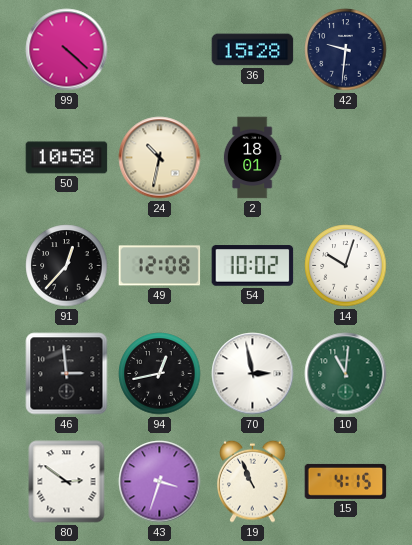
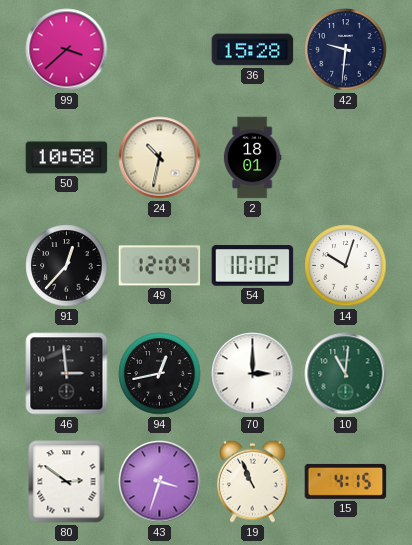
99: 4:22 -> 3:38
49: 12:08 -> 12:04
70: 2:58 -> 3:00
